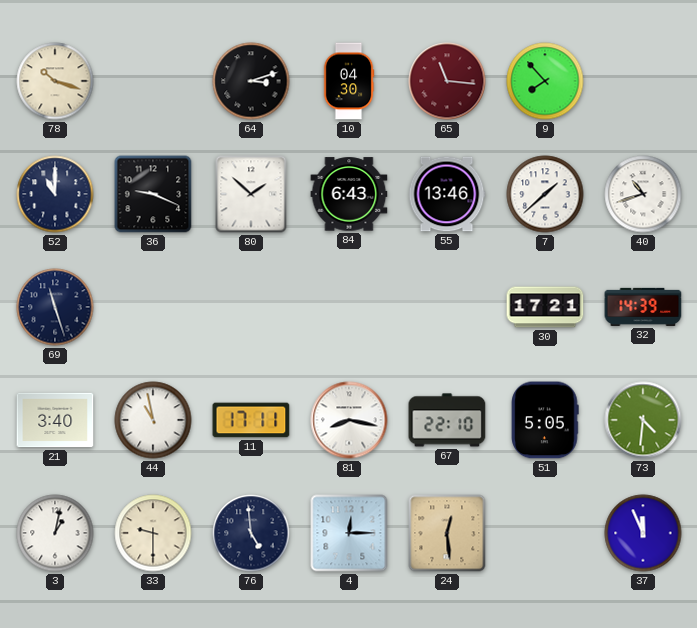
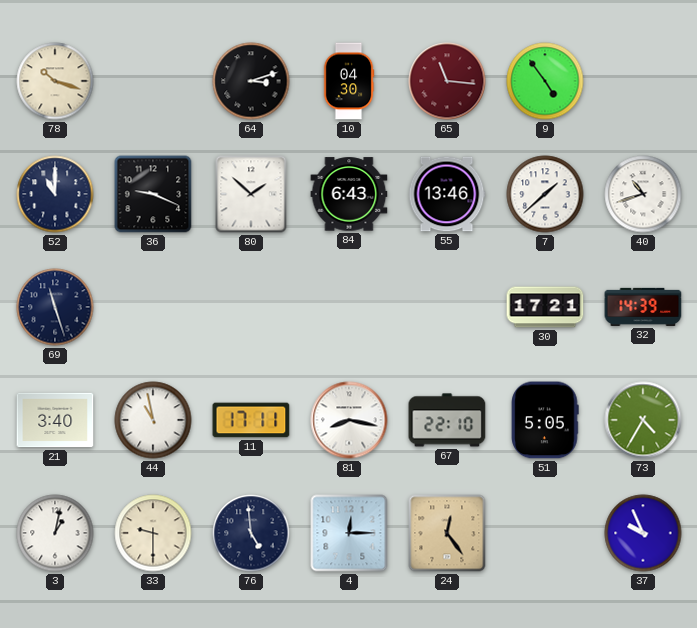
9: 7:53 -> 4:54
73: 4:31 -> 4:35
24: 12:29 -> 12:24
37: 11:56 -> 9:56
